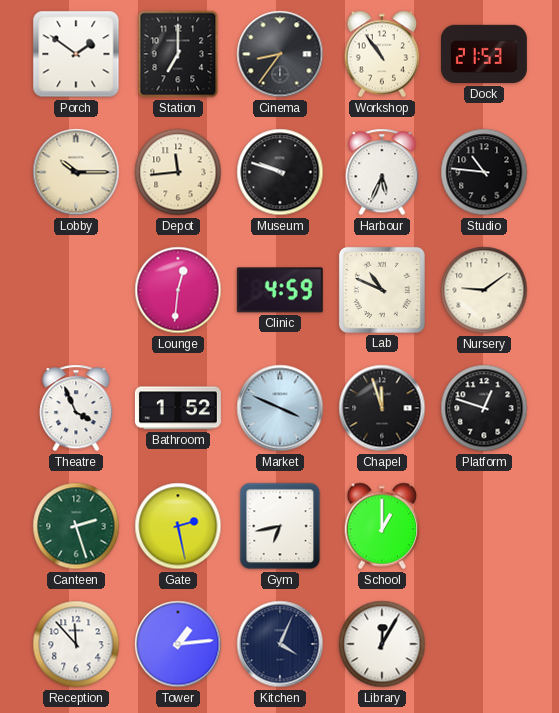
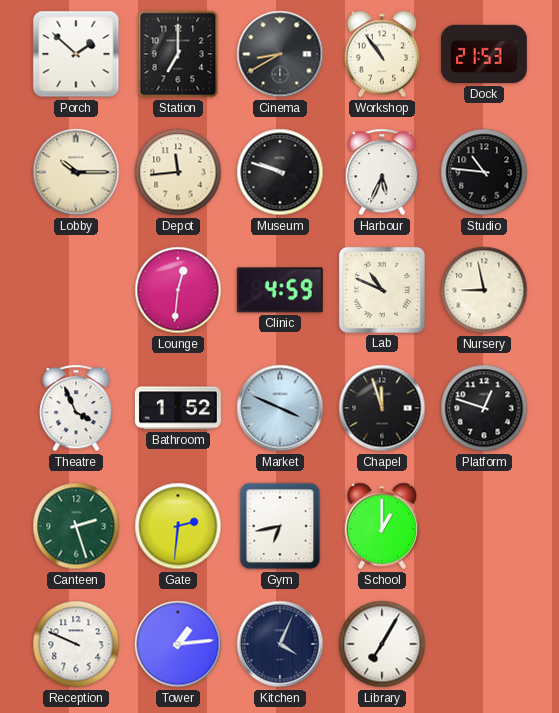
Porch: 1:51 -> 1:52
Cinema: 8:36 -> 8:40
Nursery: 9:09 -> 8:58
Gate: 2:28 -> 2:31
Reception: 11:53 -> 9:49
Library: 12:05 -> 7:05
